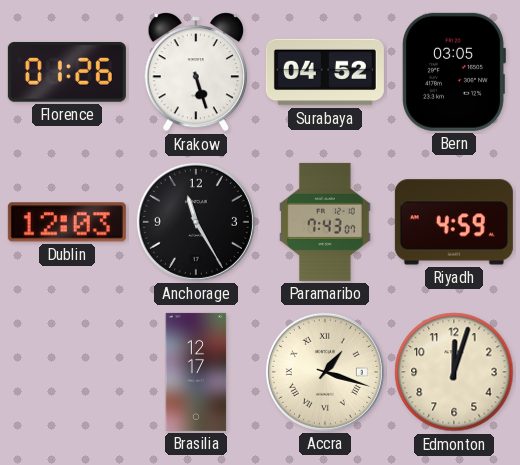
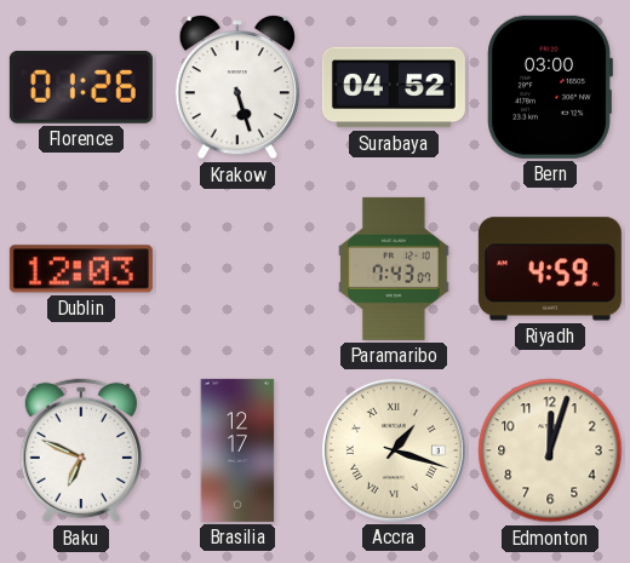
Bern: 03:05 -> 03:00
Anchorage: 11:25 -> none
Baku: none -> 6:49
